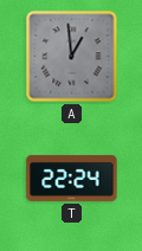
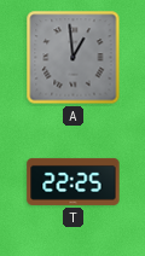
T: 22:24 -> 22:25
